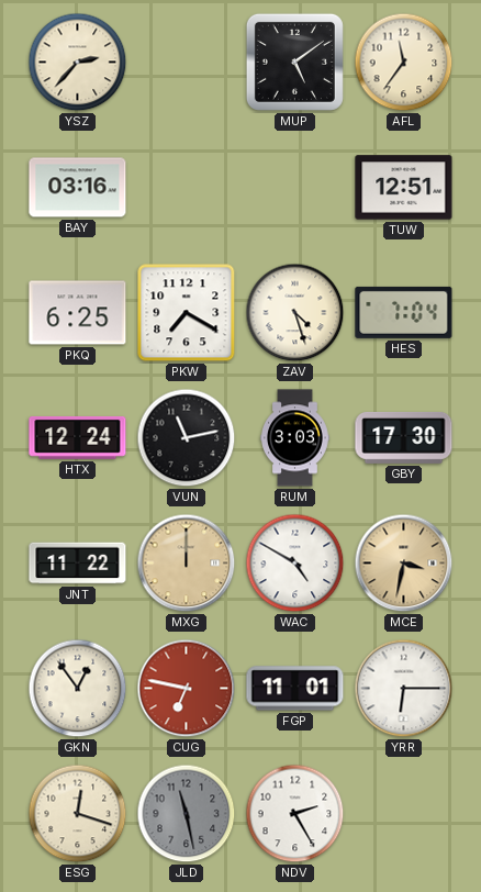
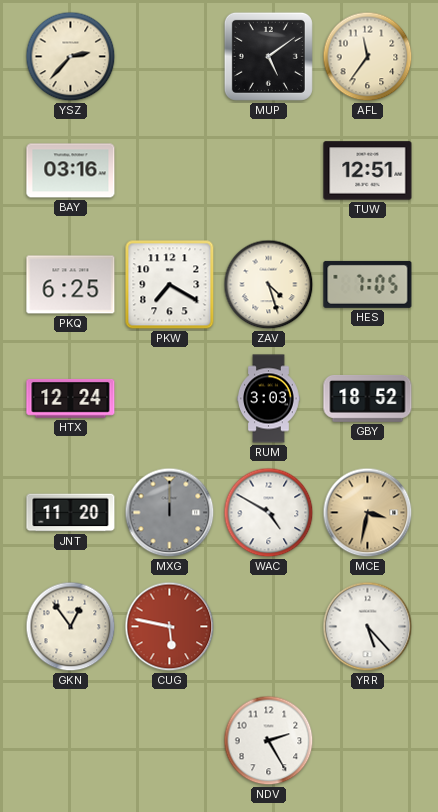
HES: 7:04 -> 7:05
VUN: 11:13 -> none
GBY: 17:30 -> 18:52
JNT: 11:22 -> 11:20
MXG dial: champagne -> grey
CUG: 6:47 -> 5:47
FGP: 11:01 -> none
YRR: 6:15 -> 5:23
ESG: 12:18 -> none
JLD: 11:28 -> none
